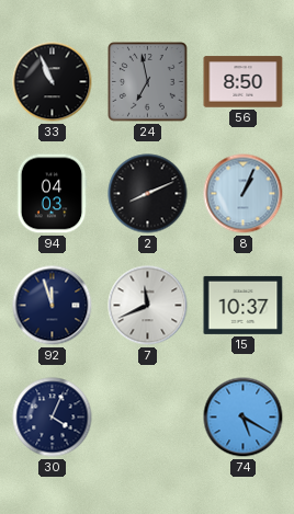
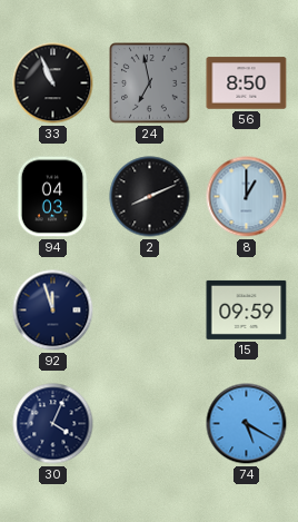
8: 1:04 -> 1:00
7: 11:41 -> none
15: 10:37 -> 09:59
